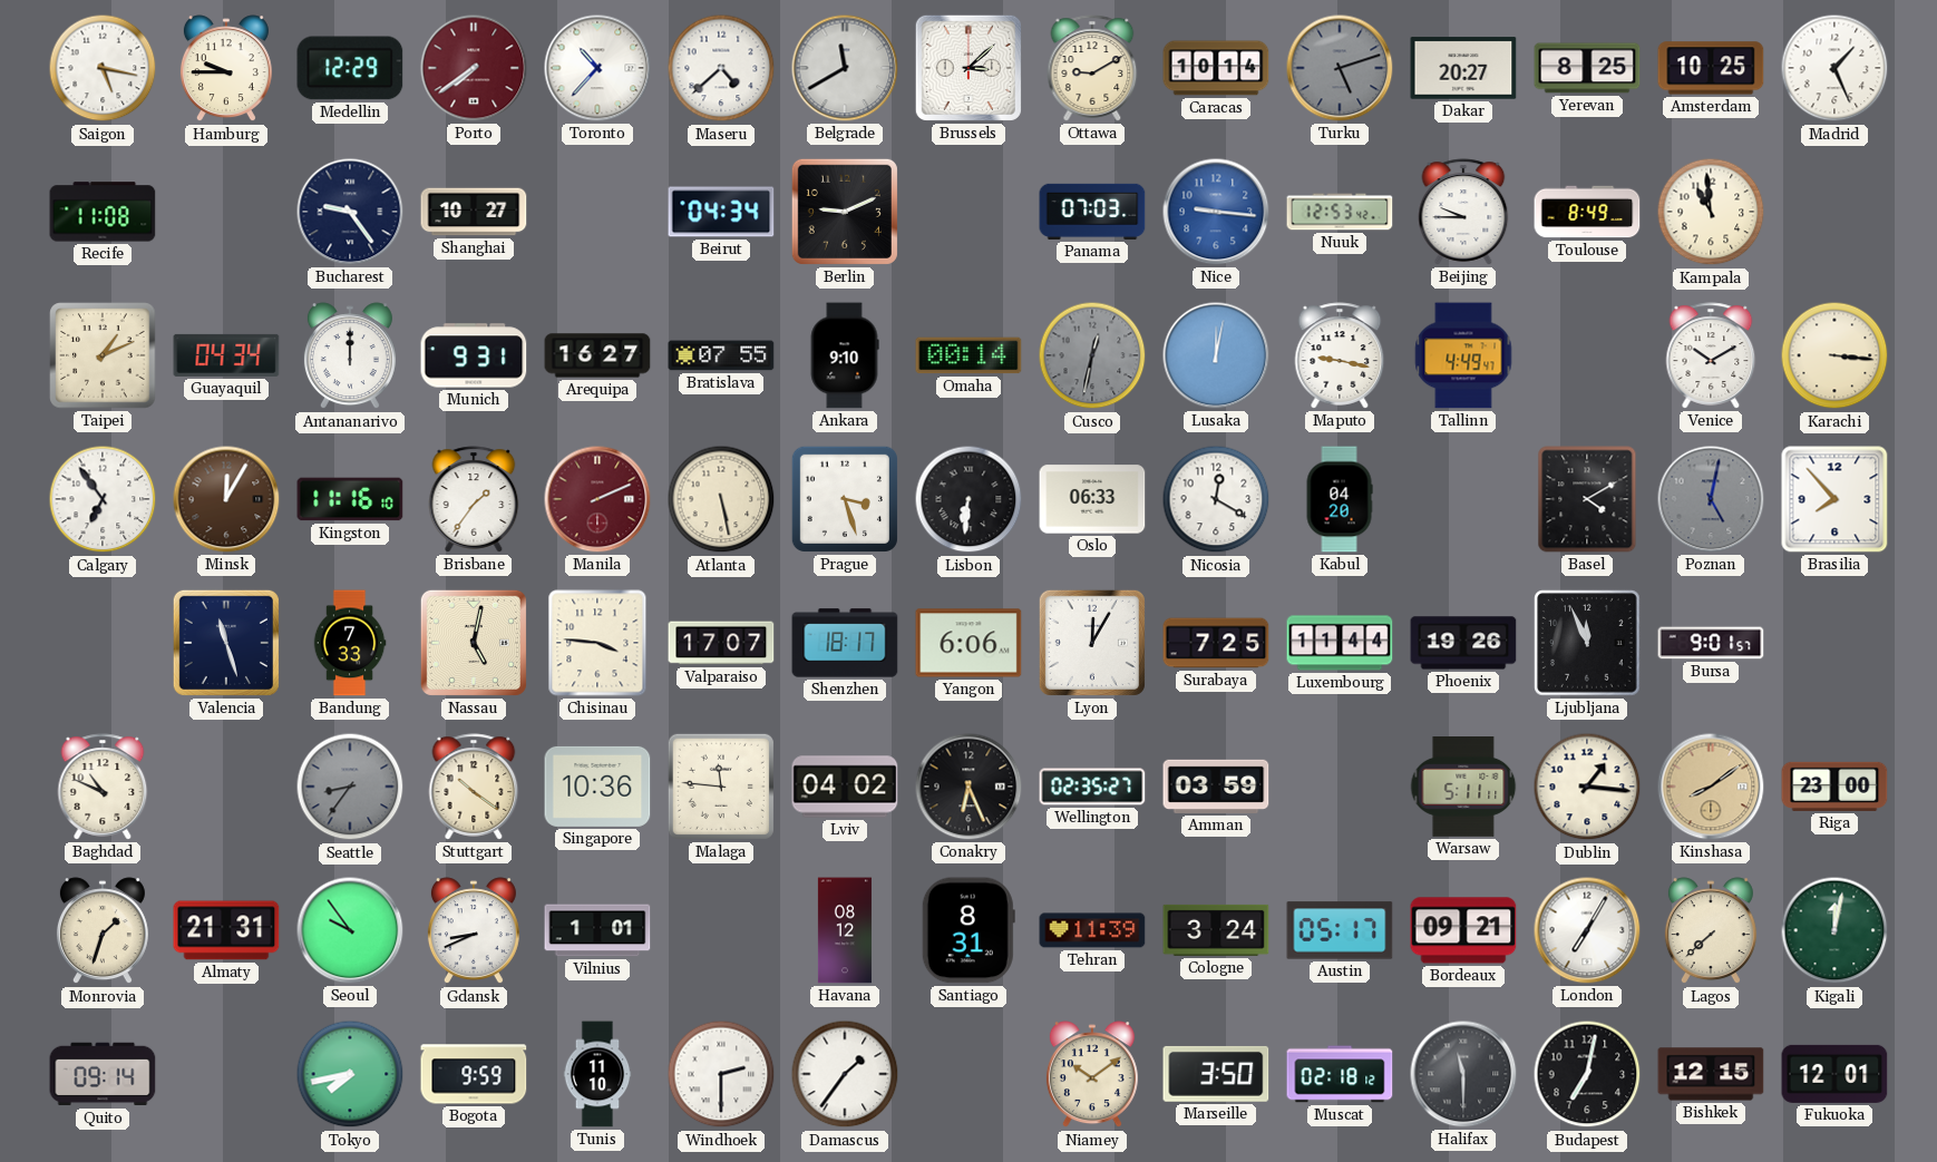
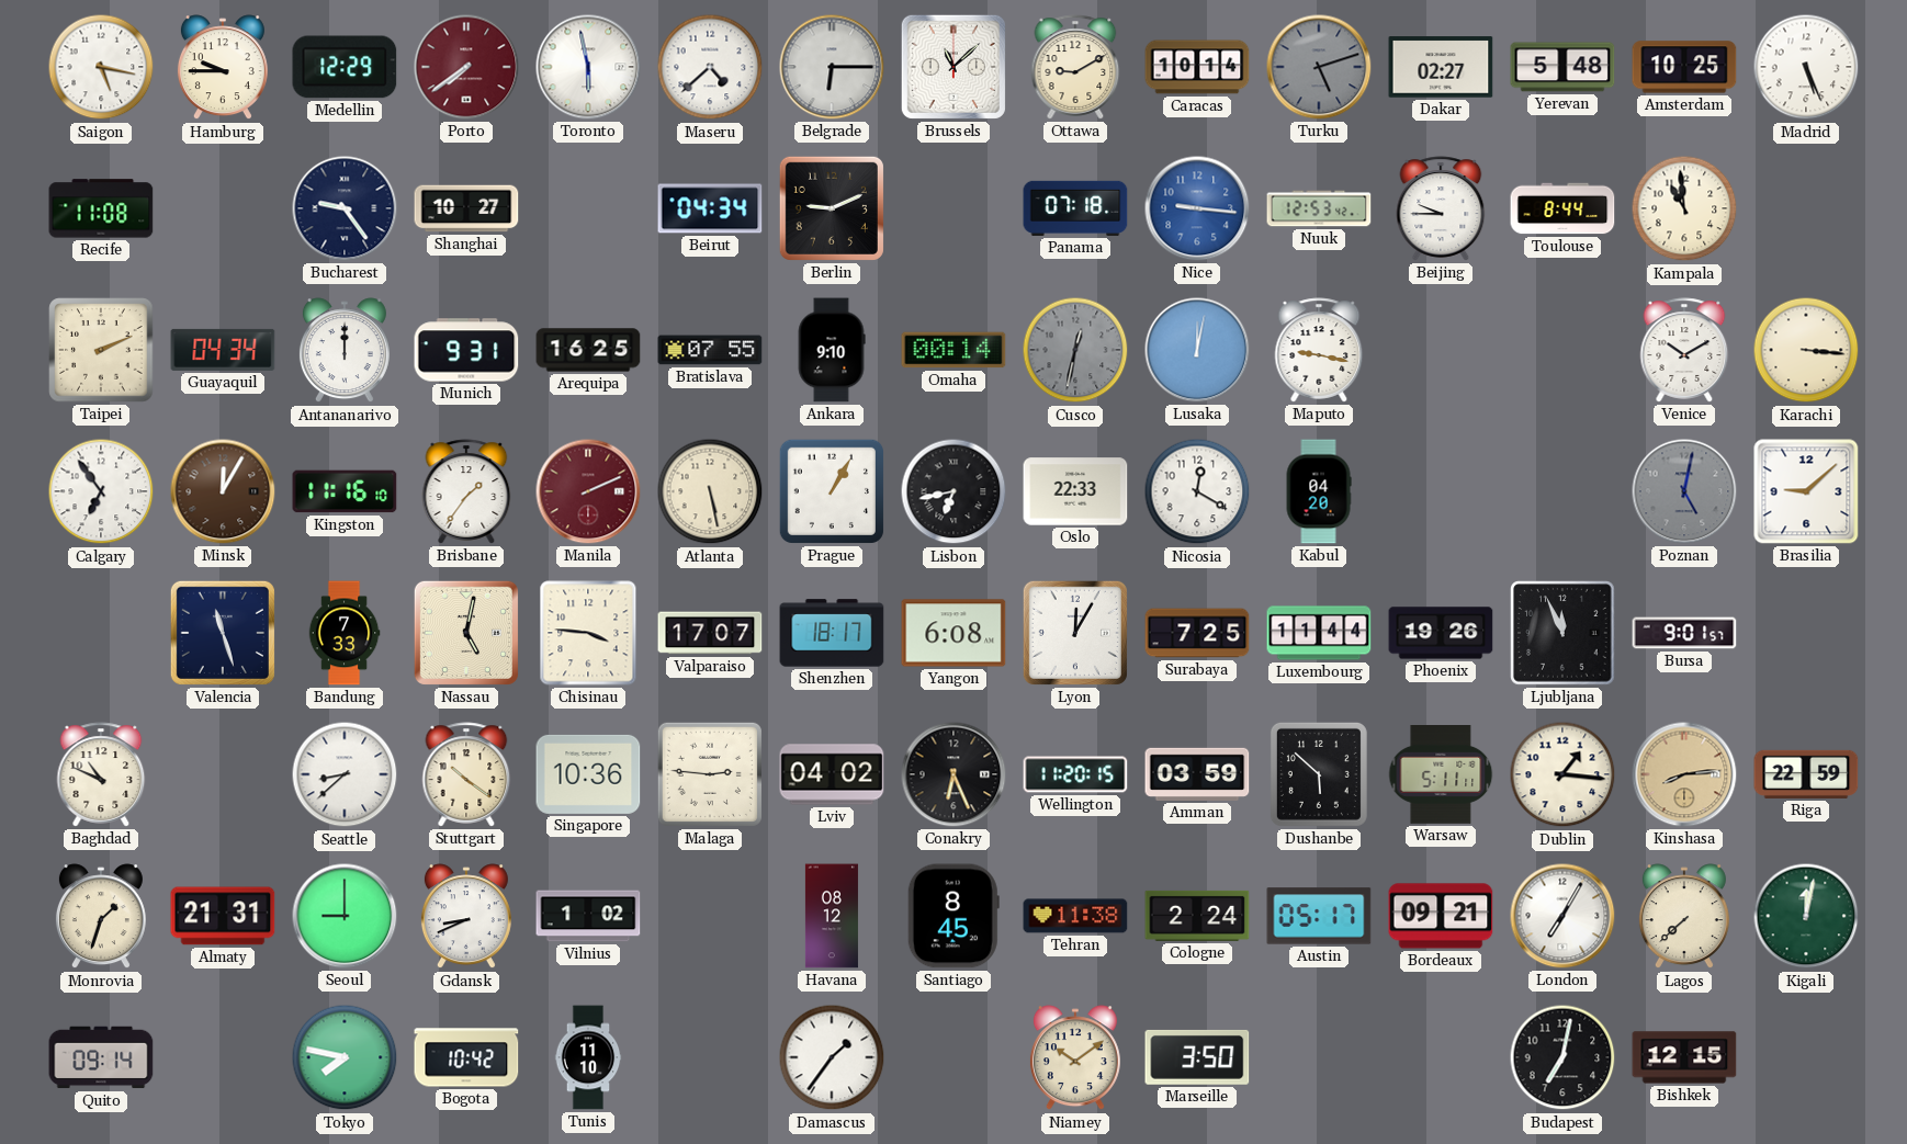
Toronto: 10:37 -> 5:58
Belgrade: 11:40 -> 6:15
Brussels: 3:08 -> 11:08
Dakar: 20:27 -> 02:27
Yerevan: 8:25 -> 5:48
Madrid: 1:26 -> 5:26
Panama: 07:03 -> 07:18
Toulouse: 8:49 -> 8:44
Taipei: 1:11 -> 2:11
Arequipa: 16:27 -> 16:25
Tallinn: 4:49 -> none
Prague: 3:27 -> 1:05
Lisbon: 6:31 -> 6:43
Oslo: 06:33 -> 22:33
Basel: 4:10 -> none
Brasilia: 7:53 -> 9:08
Yangon: 6:06 -> 6:08
Seattle: 8:36 -> 8:38
Seattle dial: grey -> white
Malaga: 11:46 -> 2:46
Wellington: 02:35 -> 11:20
Dushanbe: none -> 5:52
Kinshasa: 8:09 -> 8:14
Riga: 23:00 -> 22:59
Seoul: 9:54 -> 9:00
Vilnius: 1:01 -> 1:02
Santiago: 8:31 -> 8:45
Tehran: 11:39 -> 11:38
Cologne: 3:24 -> 2:24
Tokyo: 7:43 -> 7:47
Bogota: 9:59 -> 10:42
Windhoek: 2:30 -> none
Muscat: 02:18 -> none
Halifax: 11:30 -> none
Fukuoka: 12:01 -> none
